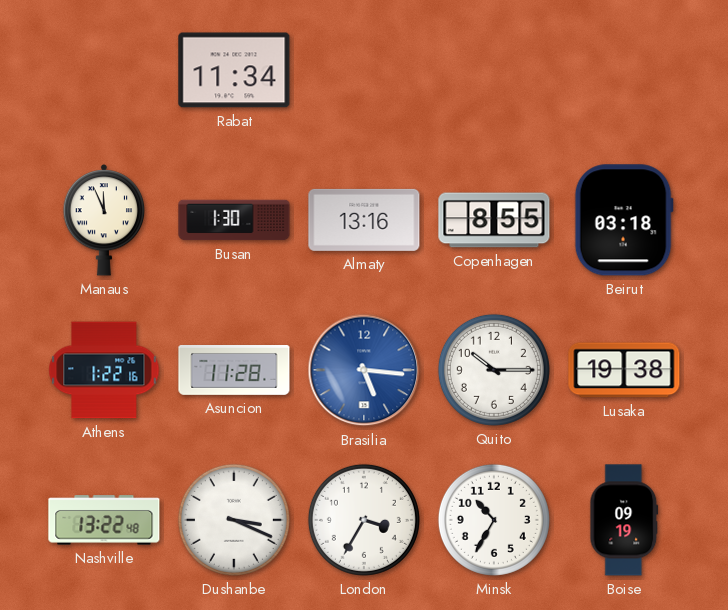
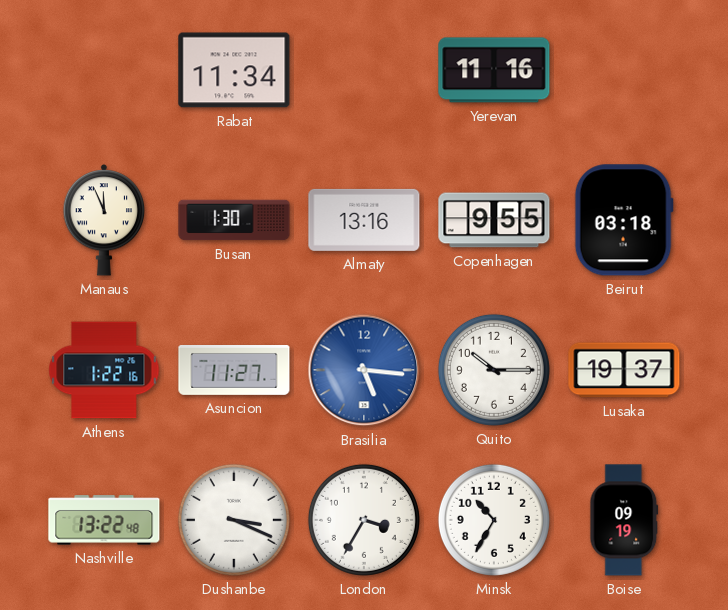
Yerevan: none -> 11:16
Copenhagen: 8:55 -> 9:55
Asuncion: 11:28 -> 11:27
Lusaka: 19:38 -> 19:37
